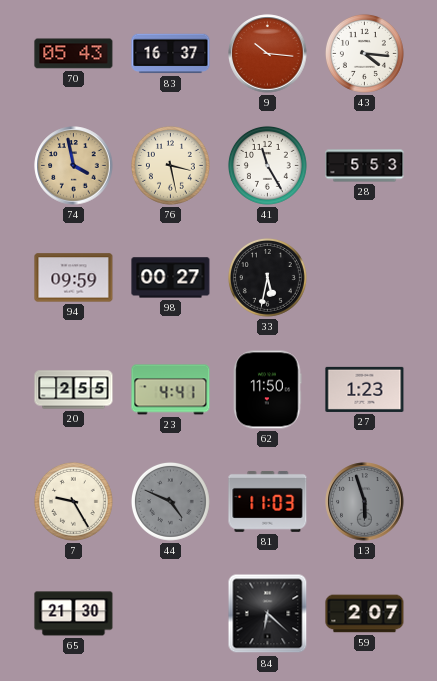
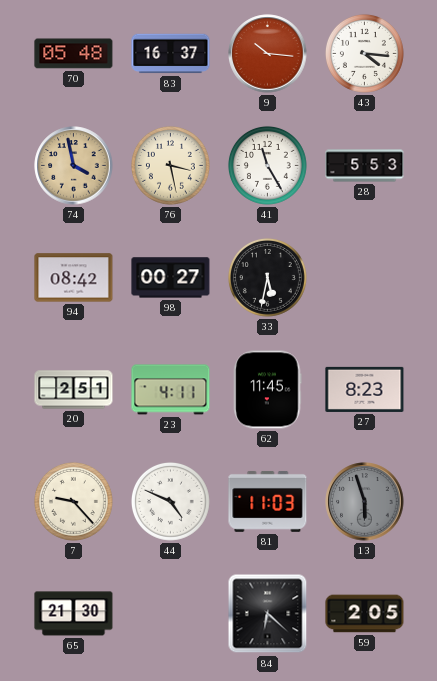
70: 05:43 -> 05:48
94: 09:59 -> 08:42
20: 2:55 -> 2:51
23: 4:41 -> 4:11
62: 11:50 -> 11:45
27: 1:23 -> 8:23
7: 9:25 -> 9:23
44 dial: grey -> white
59: 2:07 -> 2:05
